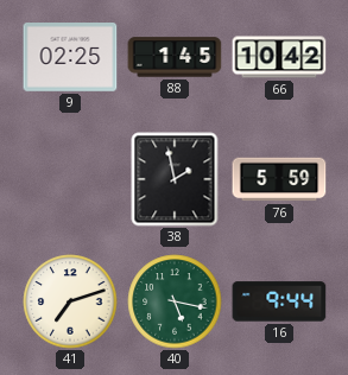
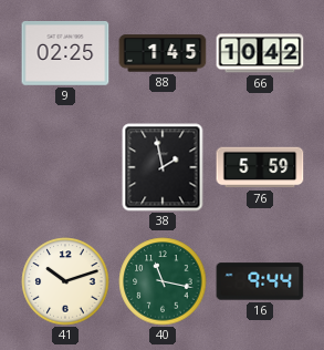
41: 7:12 -> 10:12
40: 5:17 -> 11:17
